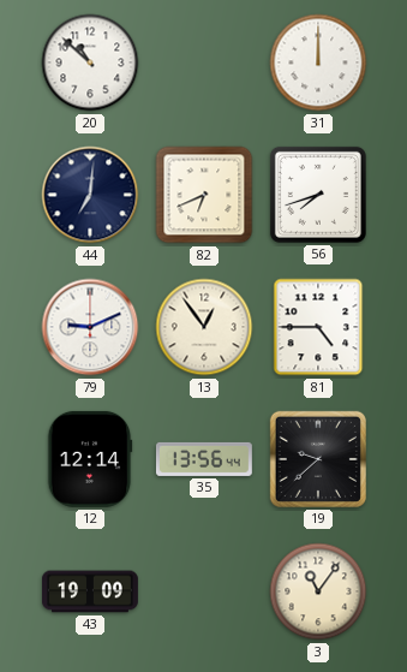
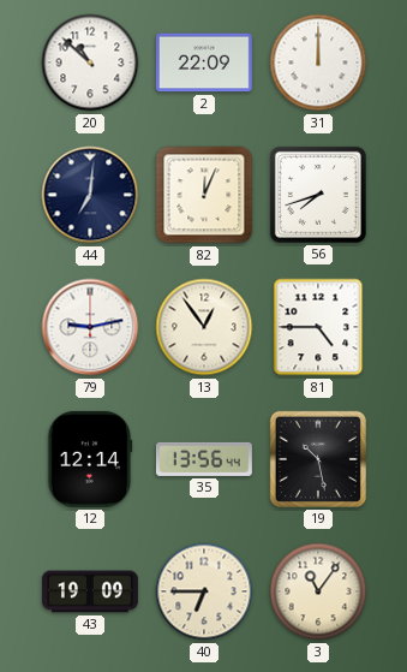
2: none -> 22:09
82: 6:41 -> 12:04
79: 9:11 -> 9:13
19: 9:38 -> 10:28
40: none -> 6:45
